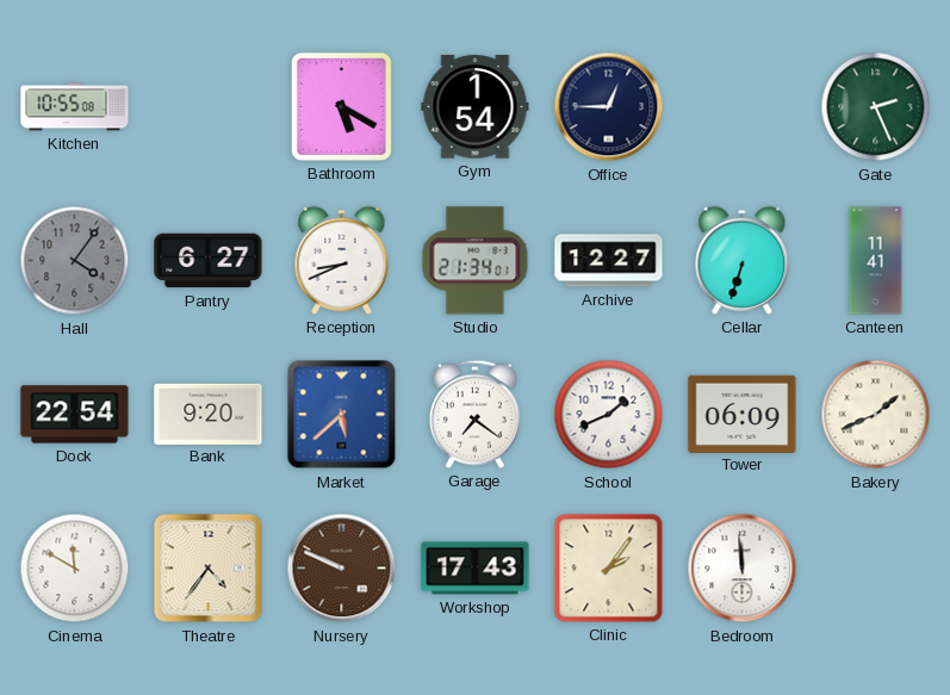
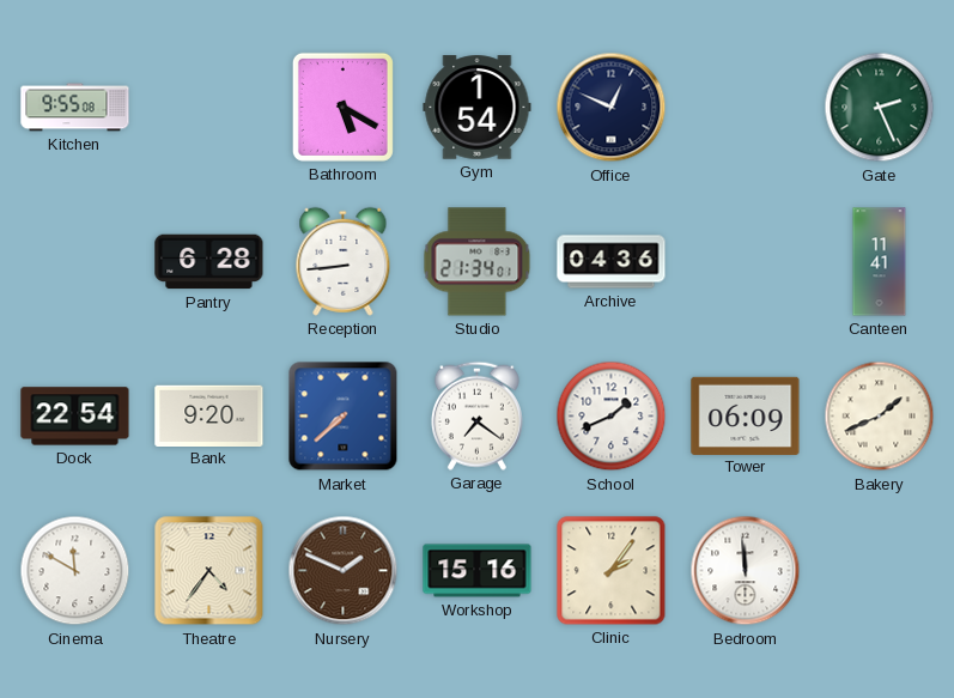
Kitchen: 10:55 -> 9:55
Office: 12:45 -> 12:49
Hall: 4:06 -> none
Pantry: 6:27 -> 6:28
Reception: 8:41 -> 8:44
Archive: 12:27 -> 04:36
Cellar: 6:33 -> none
Market: 5:38 -> 7:38
Nursery: 9:49 -> 1:49
Workshop: 17:43 -> 15:16
